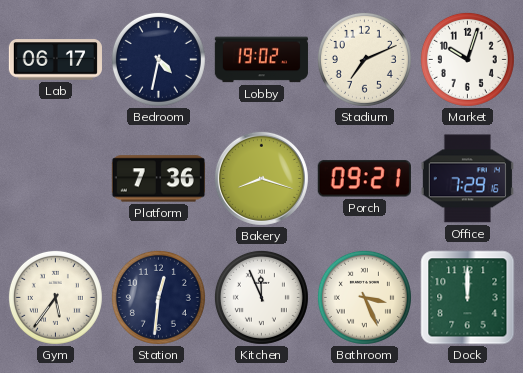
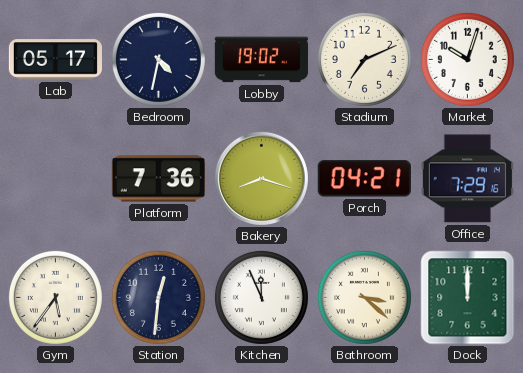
Lab: 06:17 -> 05:17
Porch: 09:21 -> 04:21
Bathroom: 3:26 -> 3:22
